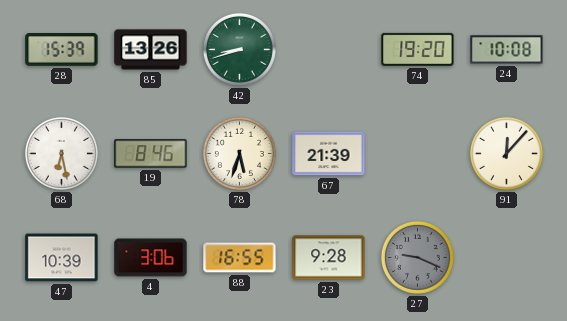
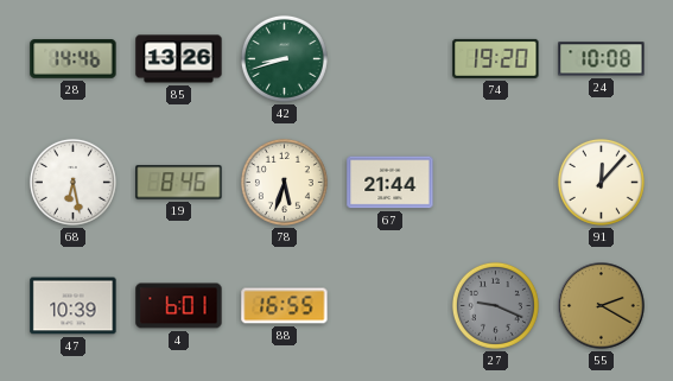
28: 15:39 -> 14:46
67: 21:39 -> 21:44
4: 3:06 -> 6:01
23: 9:28 -> none
55: none -> 2:20
